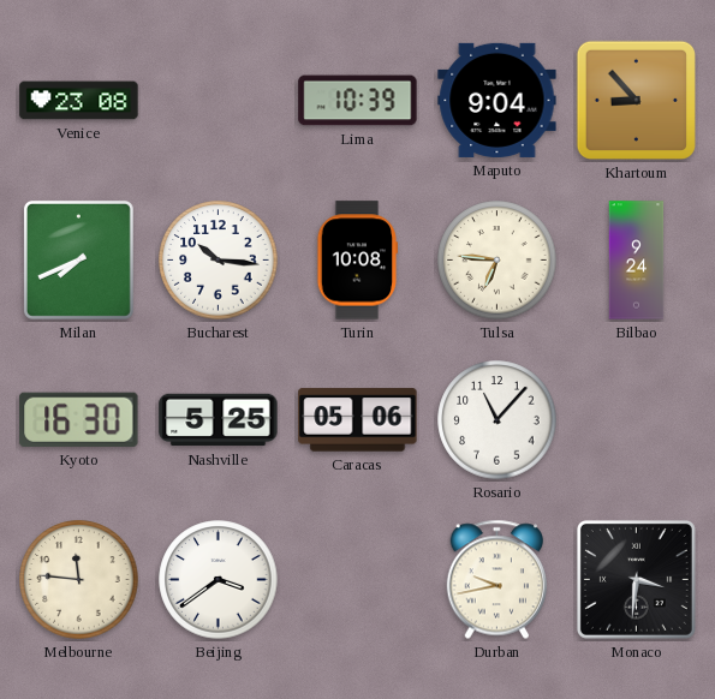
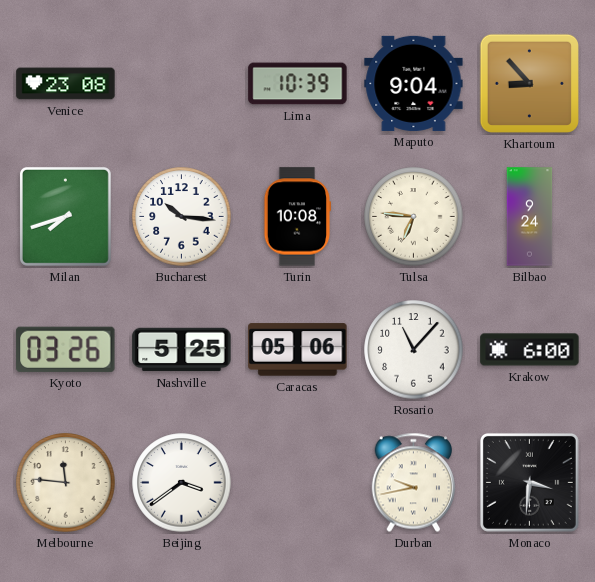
Milan: 7:41 -> 7:42
Kyoto: 16:30 -> 03:26
Krakow: none -> 6:00
